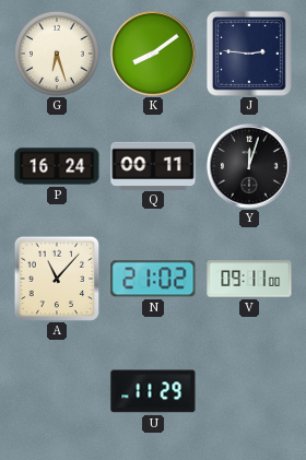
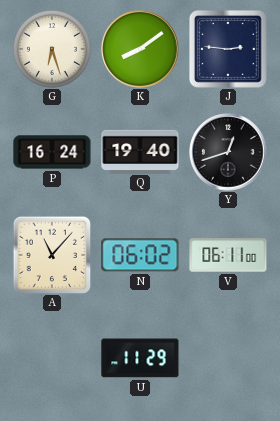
Q: 00:11 -> 19:40
Y: 12:03 -> 12:42
N: 21:02 -> 06:02
V: 09:11 -> 06:11
